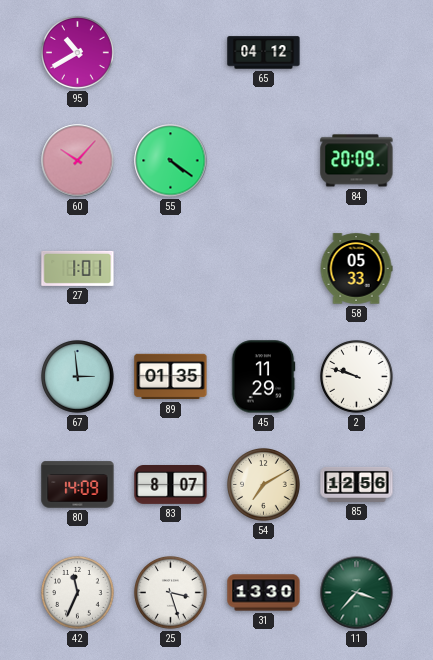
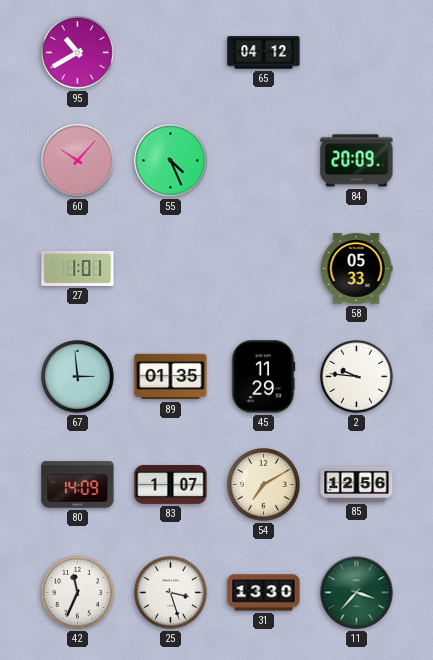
55: 4:21 -> 4:26
2: 9:48 -> 9:46
83: 8:07 -> 1:07
